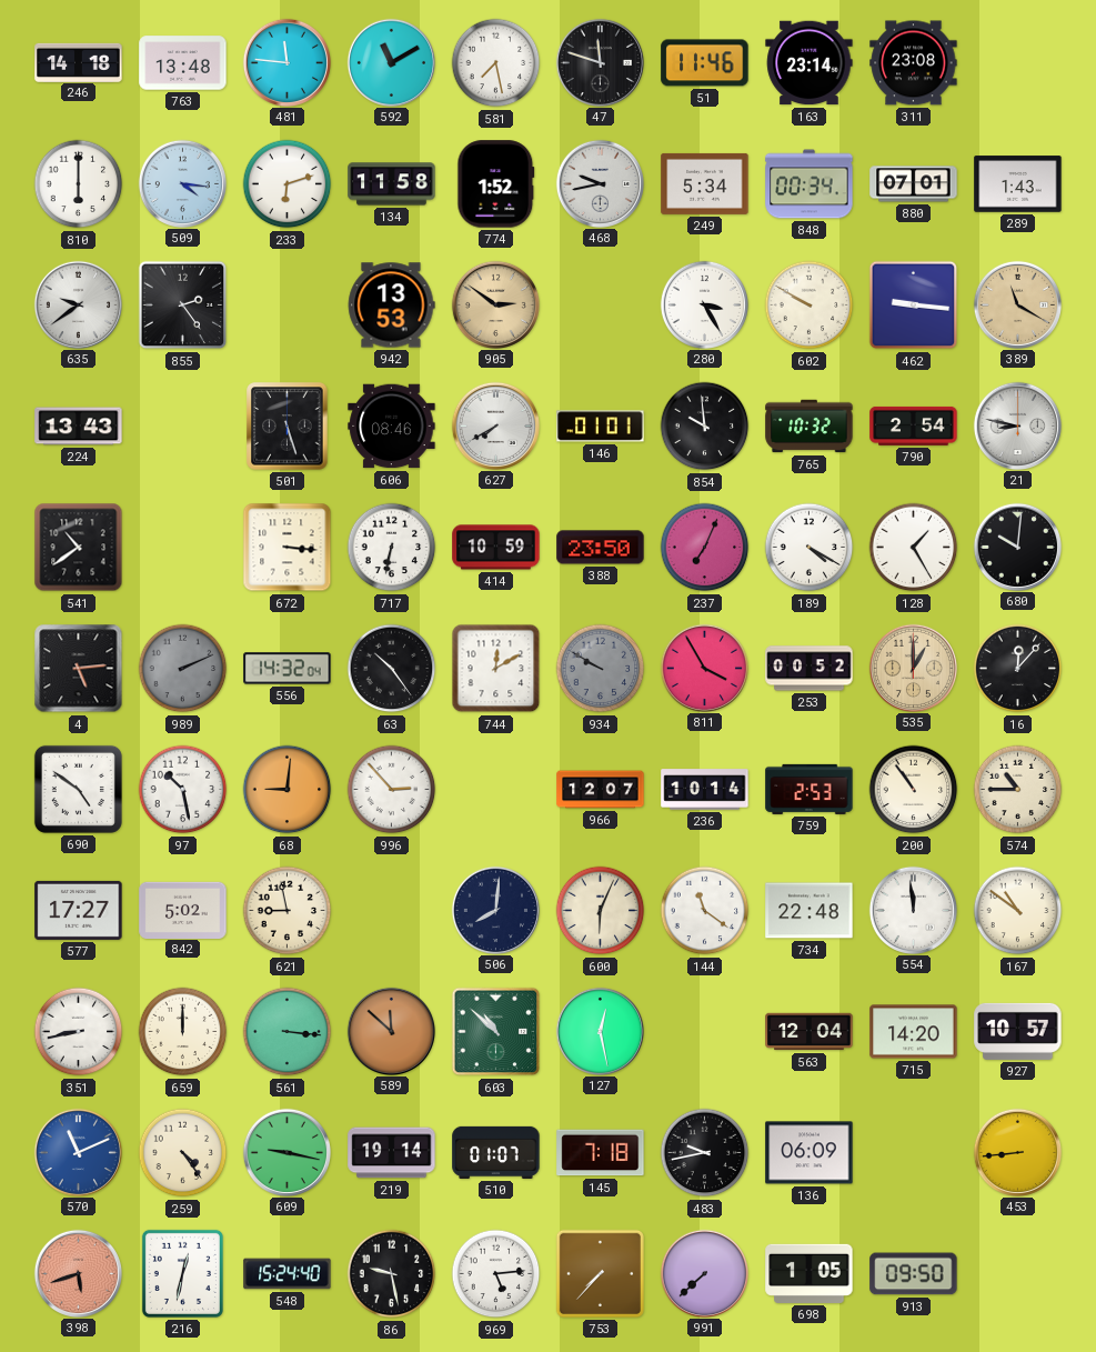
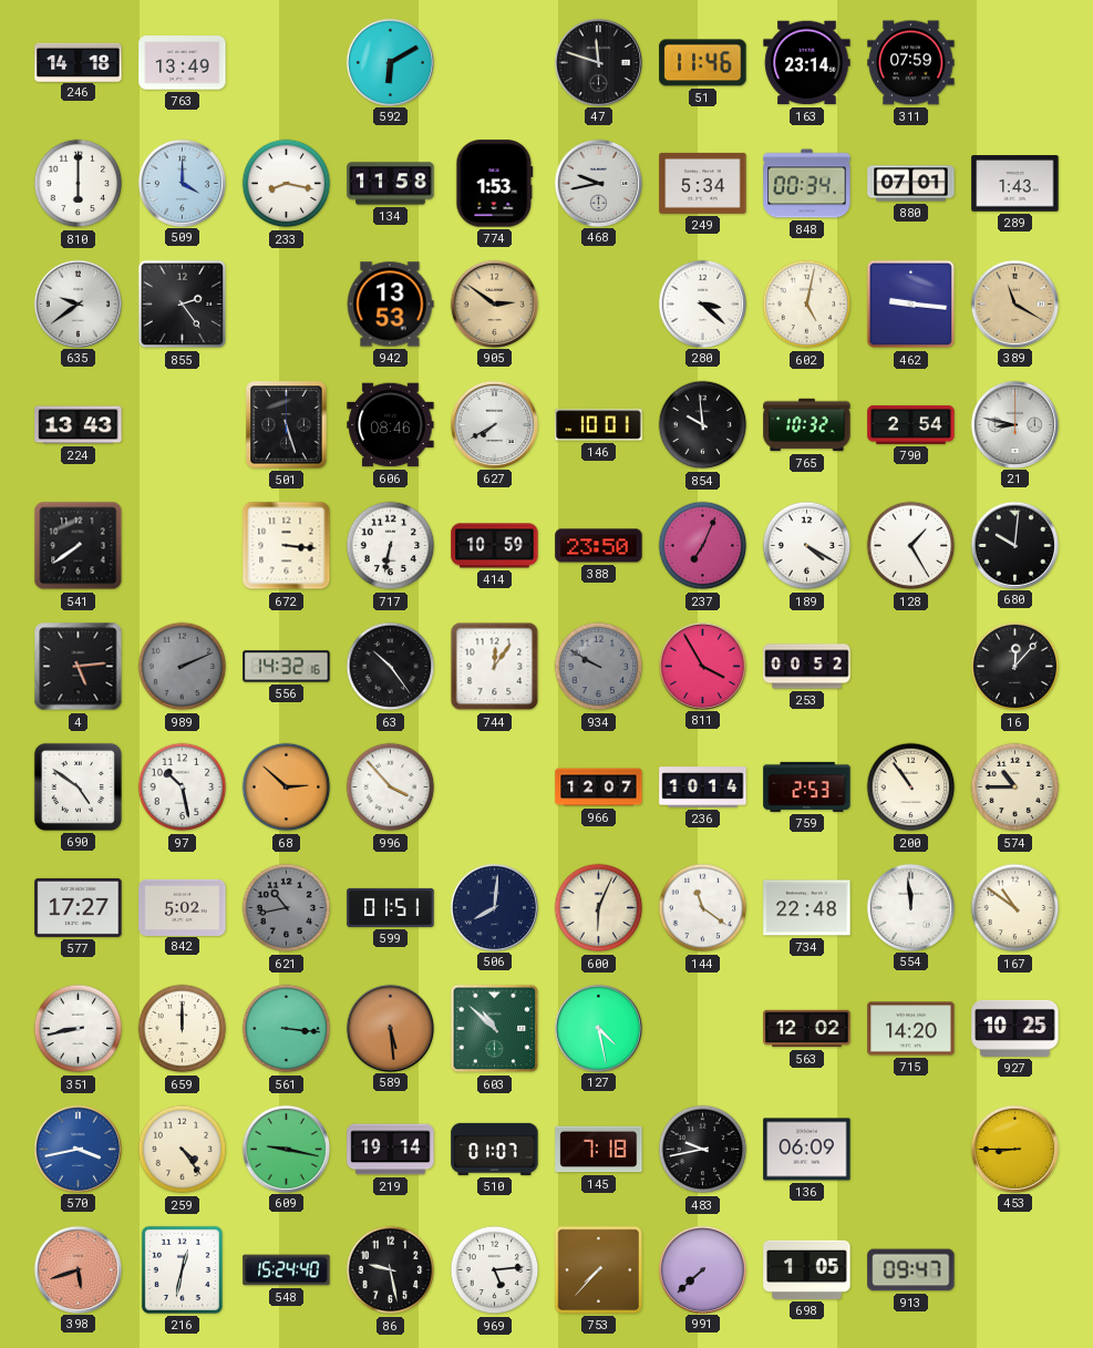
763: 13:48 -> 13:49
481: 11:46 -> none
592: 11:10 -> 6:10
581: 7:28 -> none
311: 23:08 -> 07:59
509: 4:16 -> 4:00
233: 6:12 -> 8:17
774: 1:52 -> 1:53
280: 3:25 -> 3:22
602: 9:50 -> 5:02
146: 01:01 -> 10:01
541: 10:39 -> 7:39
556: 14:32:04 -> 14:32:16
744: 12:10 -> 12:06
535: 1:00 -> none
68: 9:01 -> 2:52
996: 2:53 -> 3:53
621: 8:58 -> 10:43
621 dial: cream -> grey
599: none -> 01:51
589: 11:52 -> 5:29
127: 12:28 -> 4:28
563: 12:04 -> 12:02
927: 10:57 -> 10:25
570: 11:11 -> 3:43
453: 8:44 -> 8:45
913: 09:50 -> 09:47
